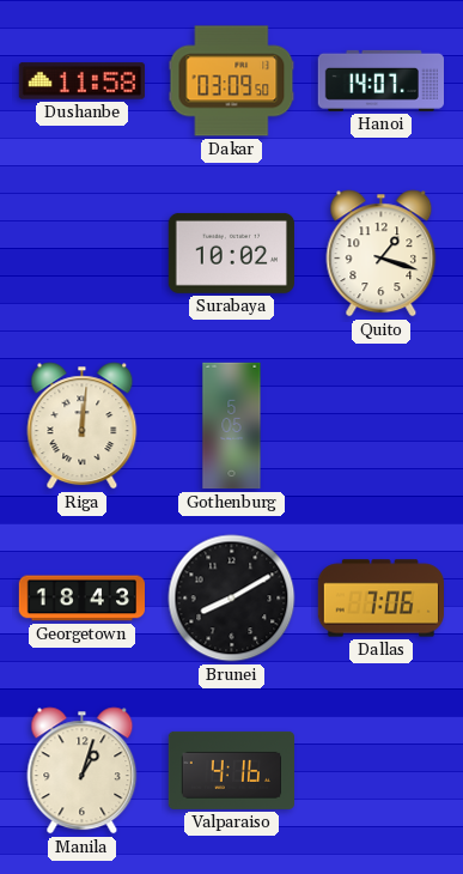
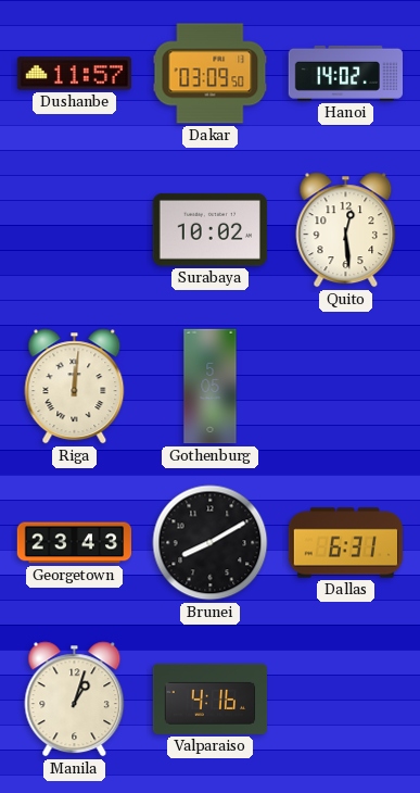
Dushanbe: 11:58 -> 11:57
Hanoi: 14:07 -> 14:02
Quito: 1:18 -> 12:29
Georgetown: 18:43 -> 23:43
Dallas: 7:06 -> 6:31
